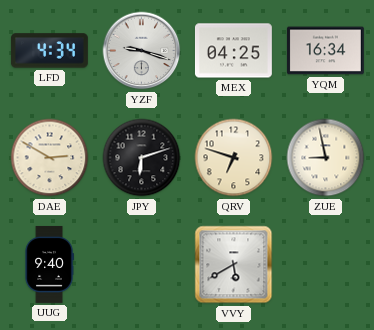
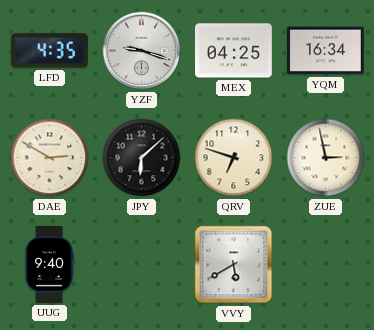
LFD: 4:34 -> 4:35
JPY: 6:12 -> 6:08
ZUE: 8:58 -> 2:58
